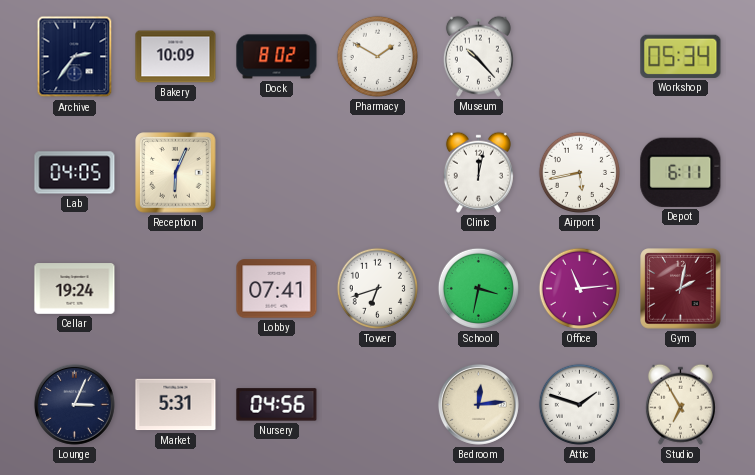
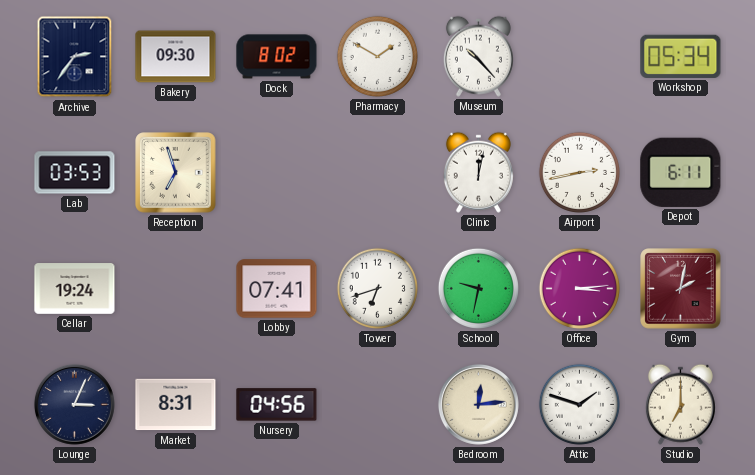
Bakery: 10:09 -> 09:30
Lab: 04:05 -> 03:53
Reception: 6:04 -> 6:57
Airport: 5:43 -> 2:43
School: 3:32 -> 9:32
Office: 11:14 -> 3:14
Market: 5:31 -> 8:31
Studio: 6:55 -> 7:00
